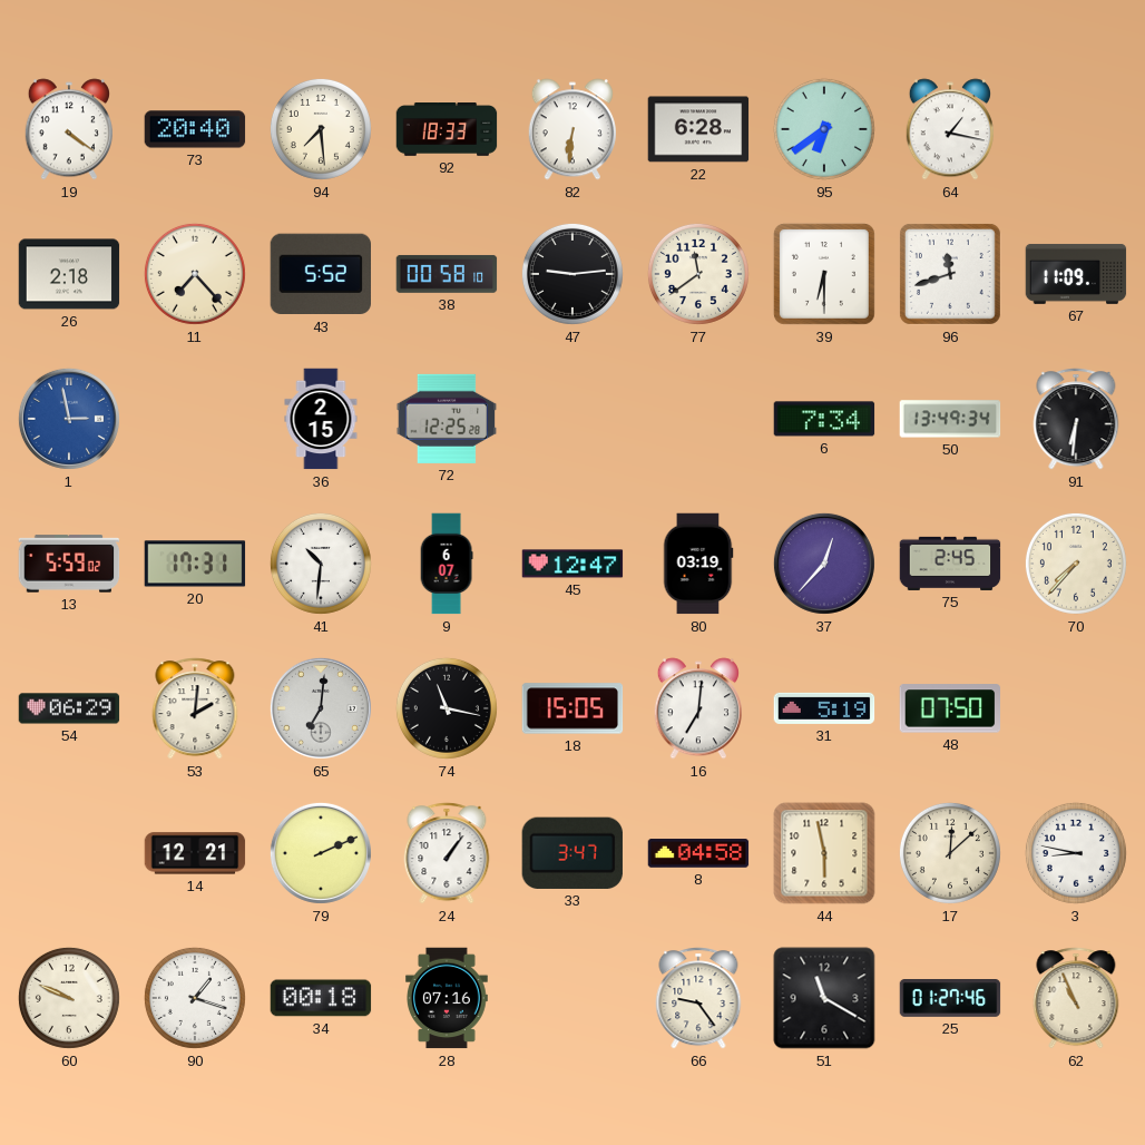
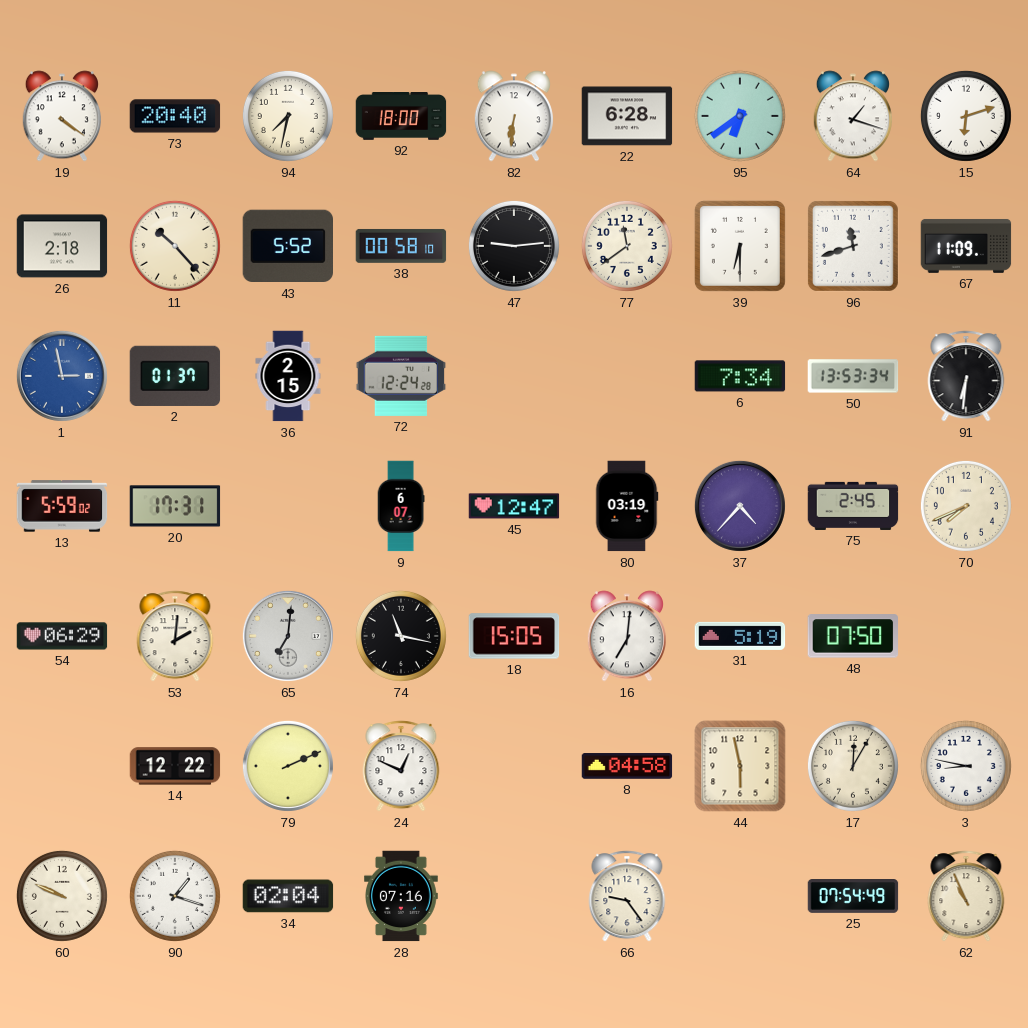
94: 7:29 -> 7:32
92: 18:33 -> 18:00
64: 1:17 -> 1:18
15: none -> 6:12
11: 7:23 -> 10:23
2: none -> 01:37
72: 12:25 -> 12:24
50: 13:49 -> 13:53
41: 10:31 -> none
37: 12:37 -> 4:37
70: 7:37 -> 7:41
14: 12:21 -> 12:22
24: 1:06 -> 12:49
33: 3:47 -> none
17: 12:08 -> 12:05
34: 00:18 -> 02:04
51: 11:20 -> none
25: 01:27 -> 07:54
